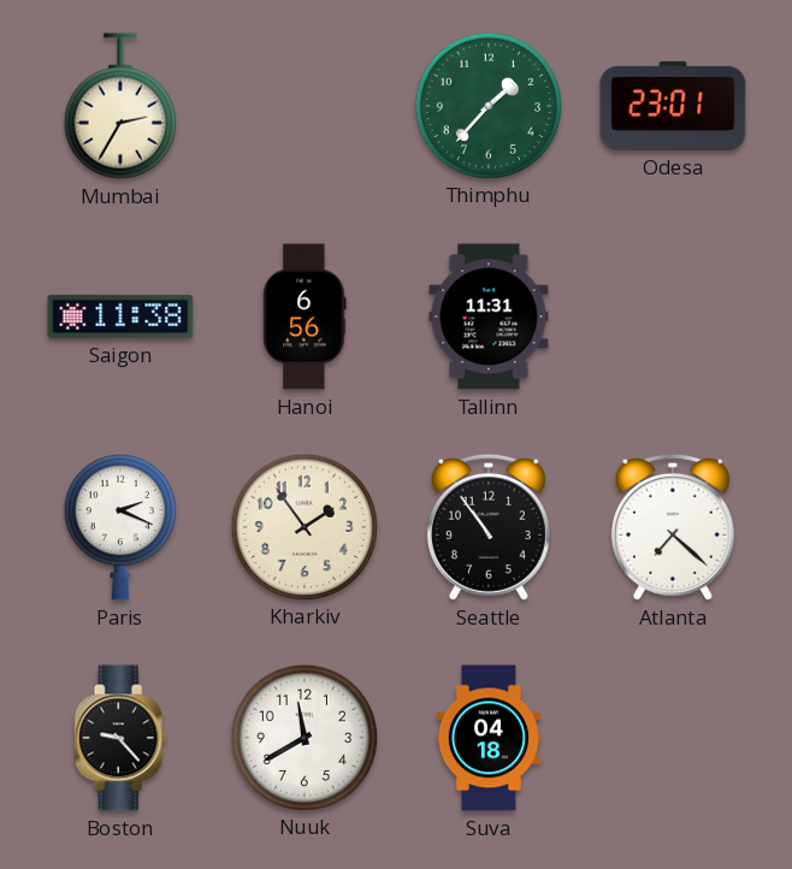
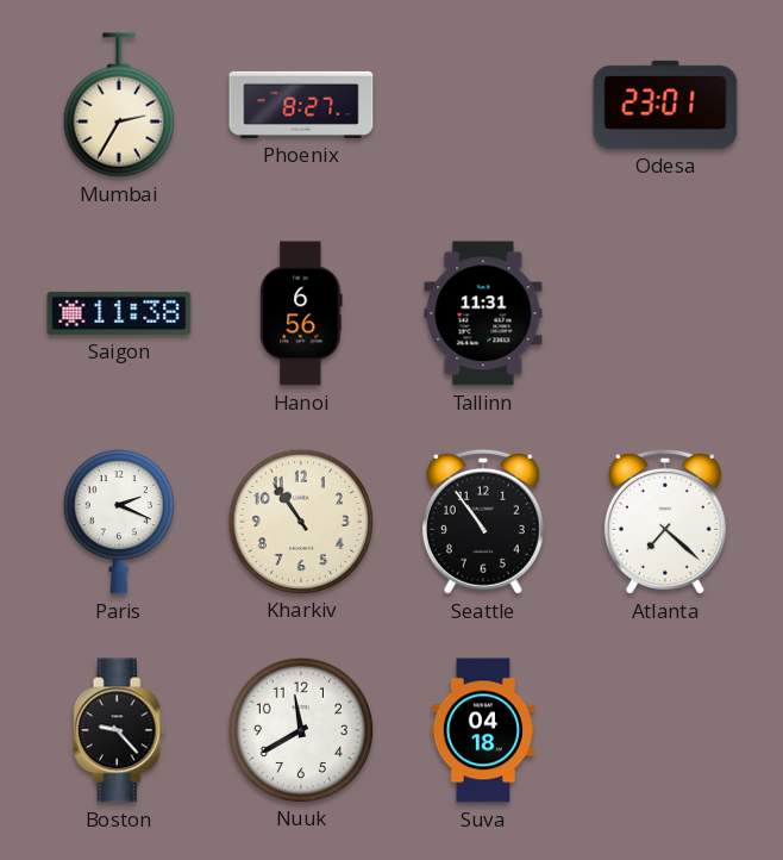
Phoenix: none -> 8:27
Thimphu: 1:37 -> none
Kharkiv: 1:54 -> 10:54
